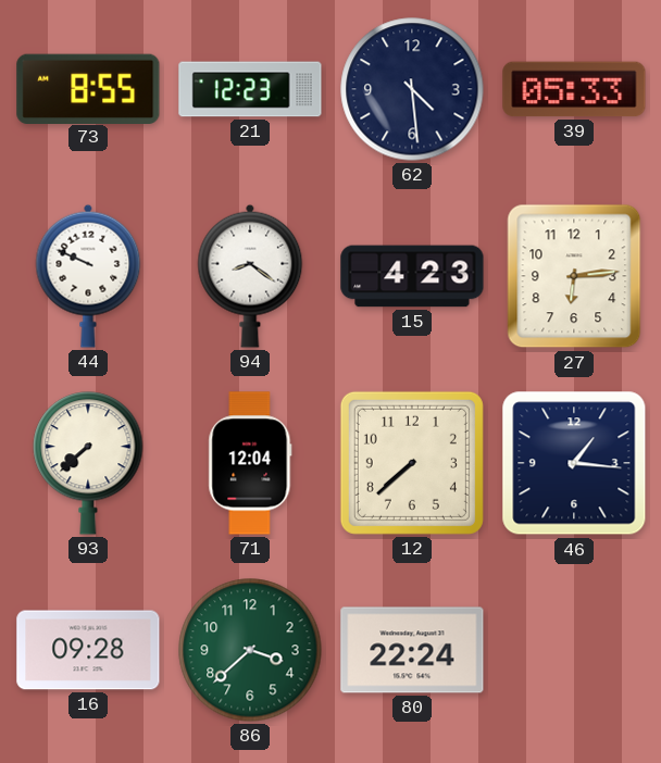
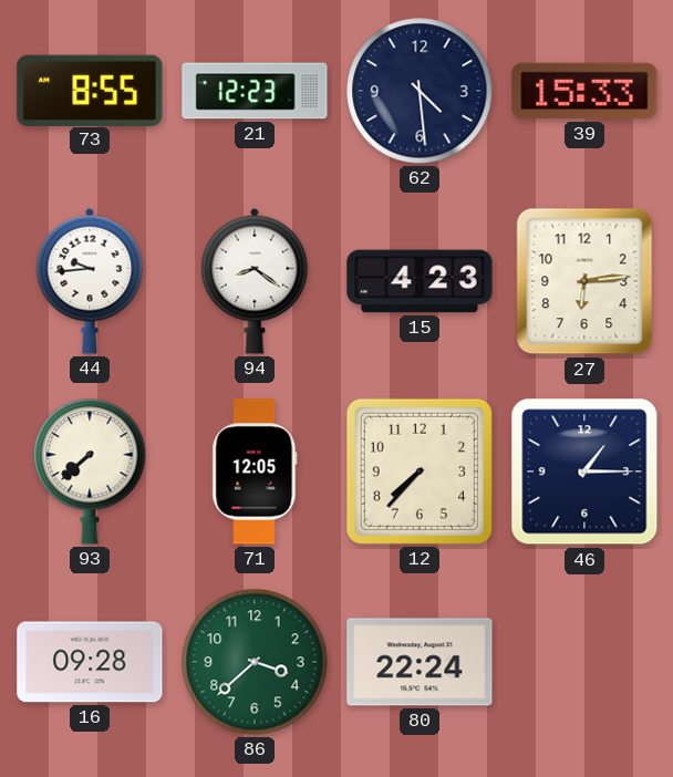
39: 05:33 -> 15:33
44: 9:49 -> 9:44
71: 12:04 -> 12:05
12: 7:38 -> 7:37
46: 1:16 -> 1:15
